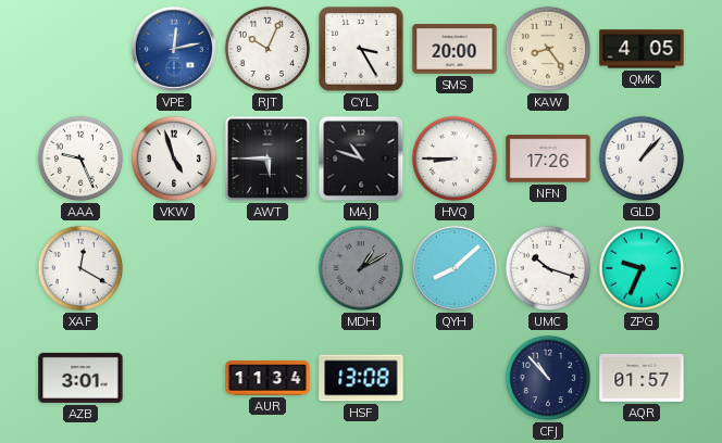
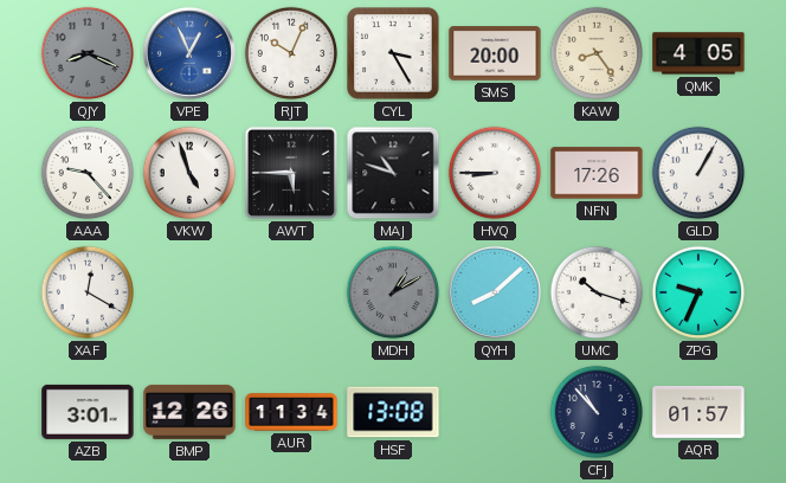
QJY: none -> 8:19
VPE: 12:13 -> 12:56
AAA: 9:26 -> 9:23
GLD: 1:07 -> 1:05
BMP: none -> 12:26
